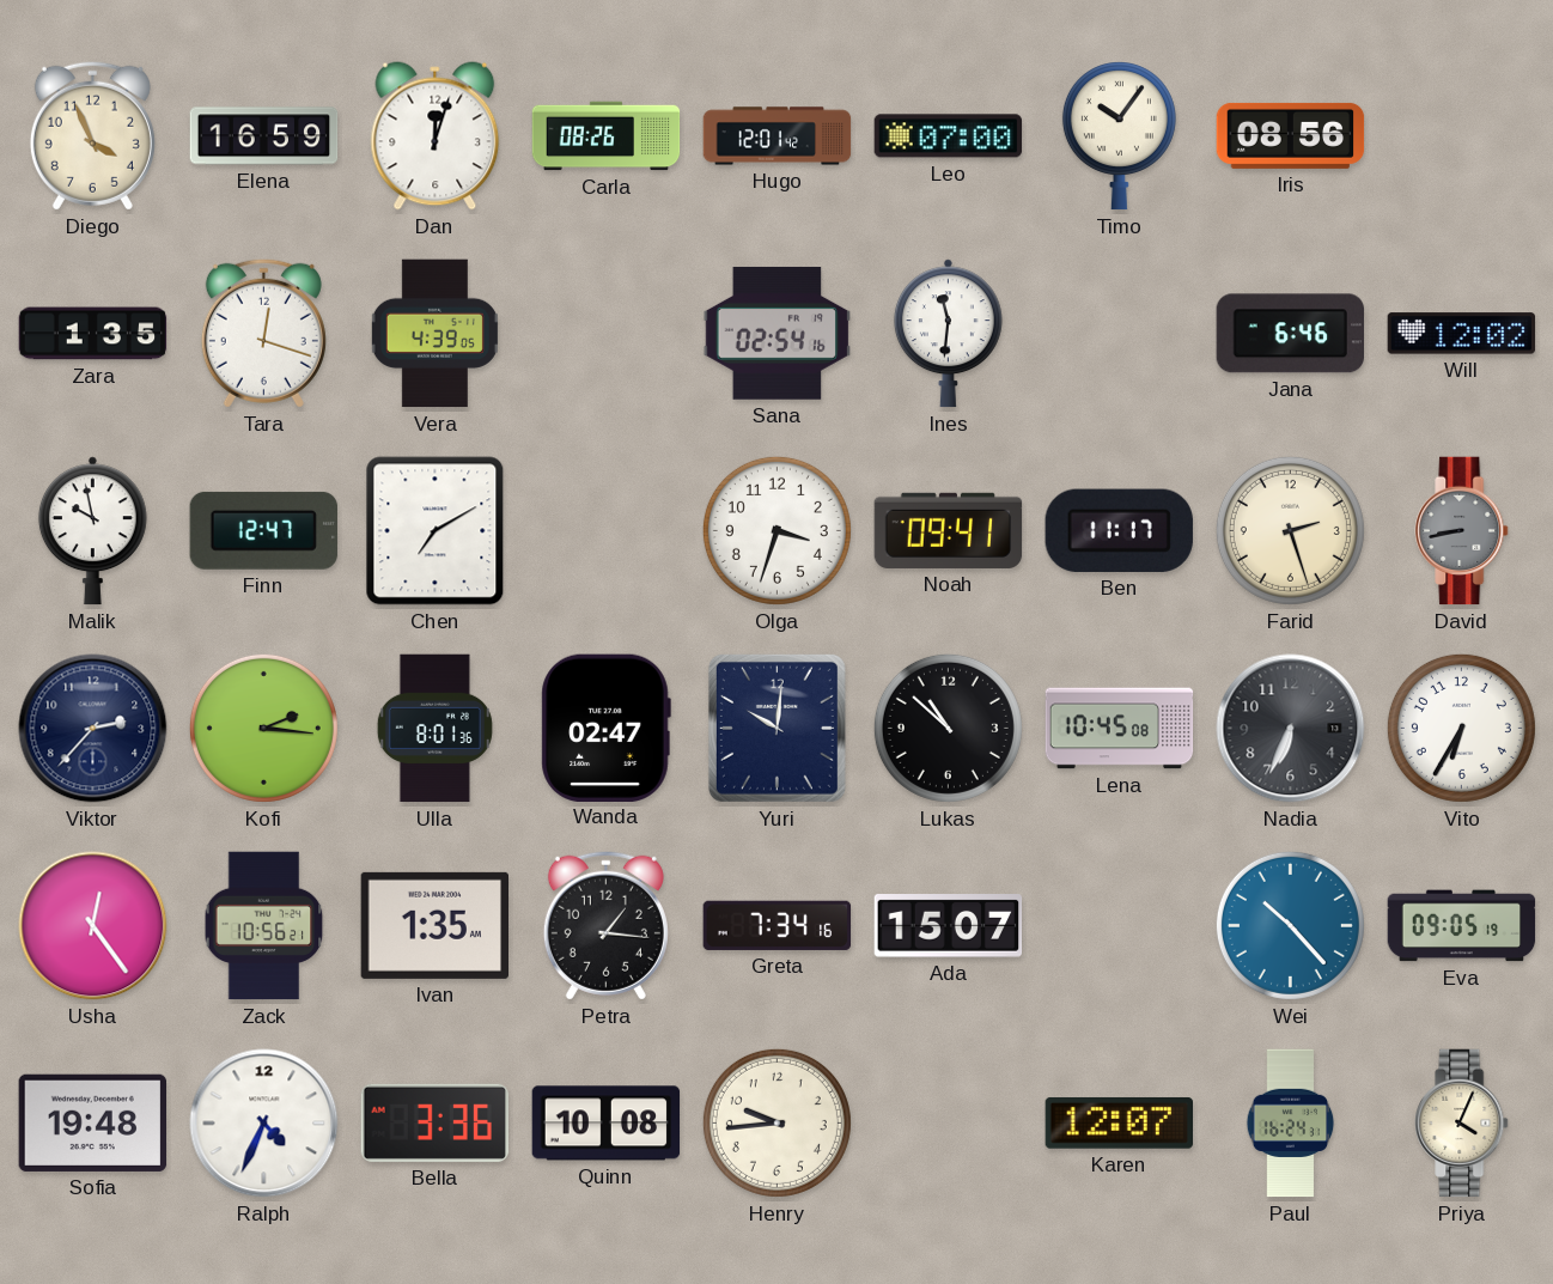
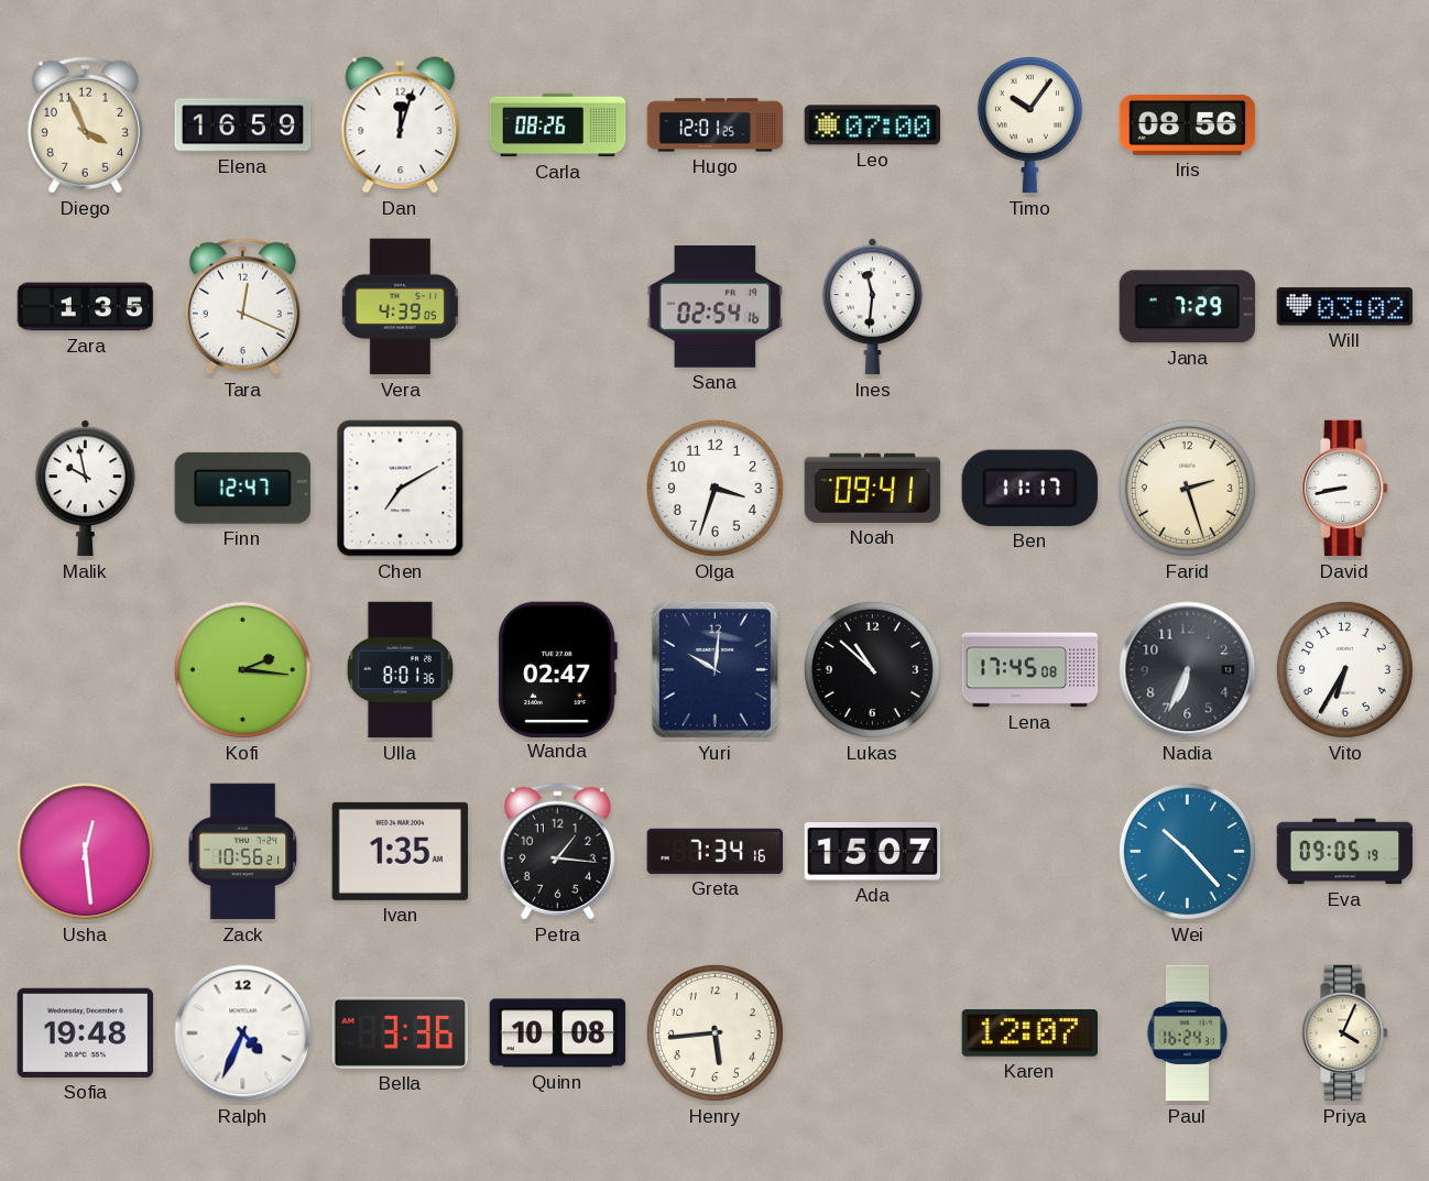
Hugo: 12:01:42 -> 12:01:25
Tara: 12:18 -> 12:19
Jana: 6:46 -> 7:29
Will: 12:02 -> 03:02
David dial: grey -> white
Viktor: 2:37 -> none
Lena: 10:45 -> 17:45
Usha: 12:24 -> 12:29
Henry: 9:44 -> 5:44
